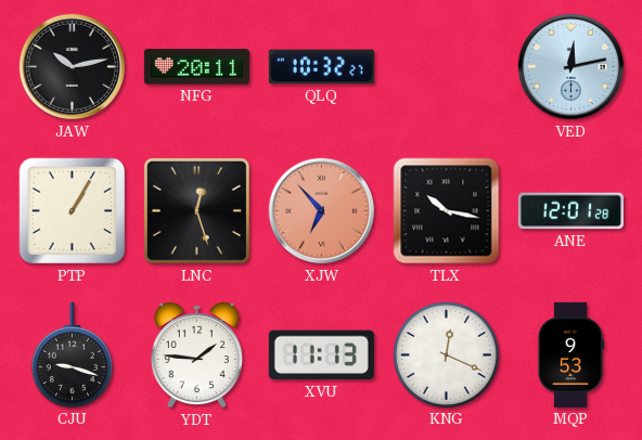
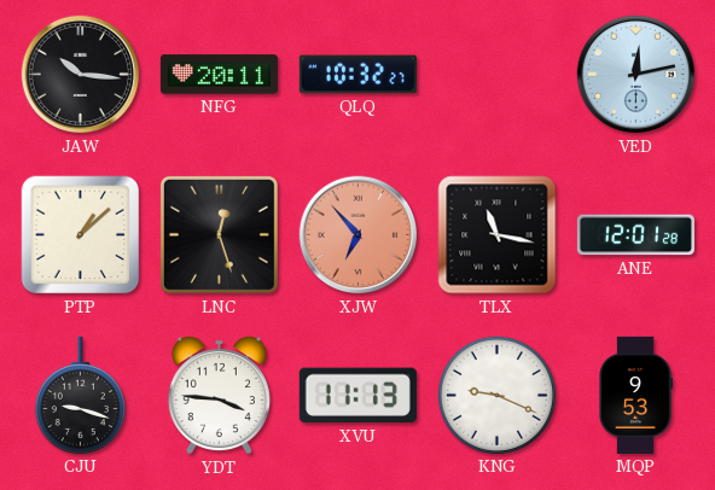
JAW: 10:13 -> 10:16
PTP: 1:05 -> 1:08
TLX: 10:17 -> 11:17
YDT: 1:46 -> 3:46
KNG: 12:19 -> 9:19
